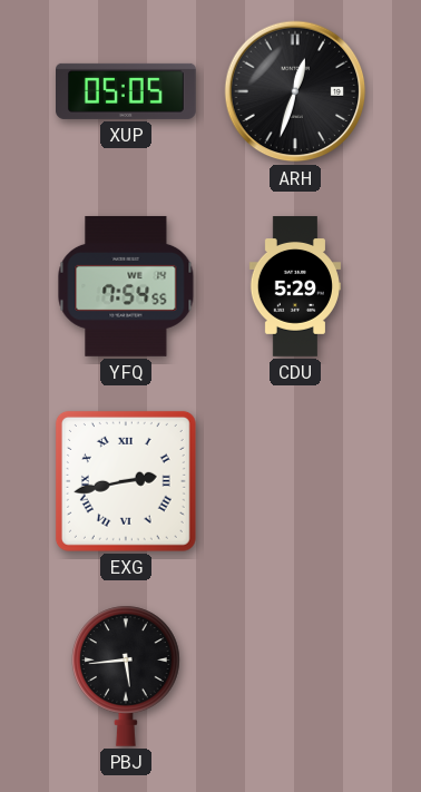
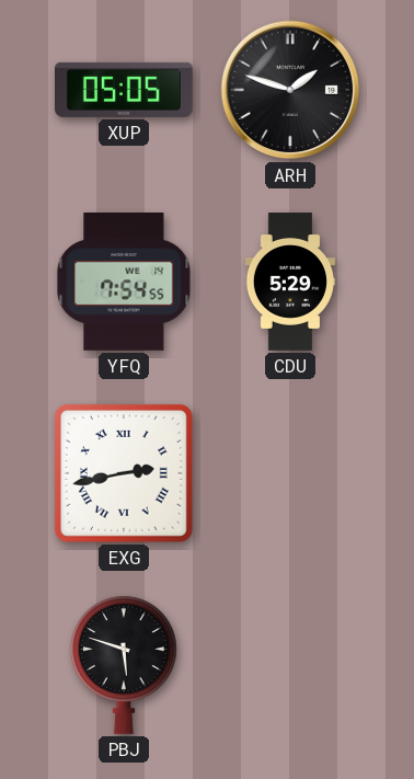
ARH: 12:33 -> 1:48
PBJ: 5:44 -> 5:48
